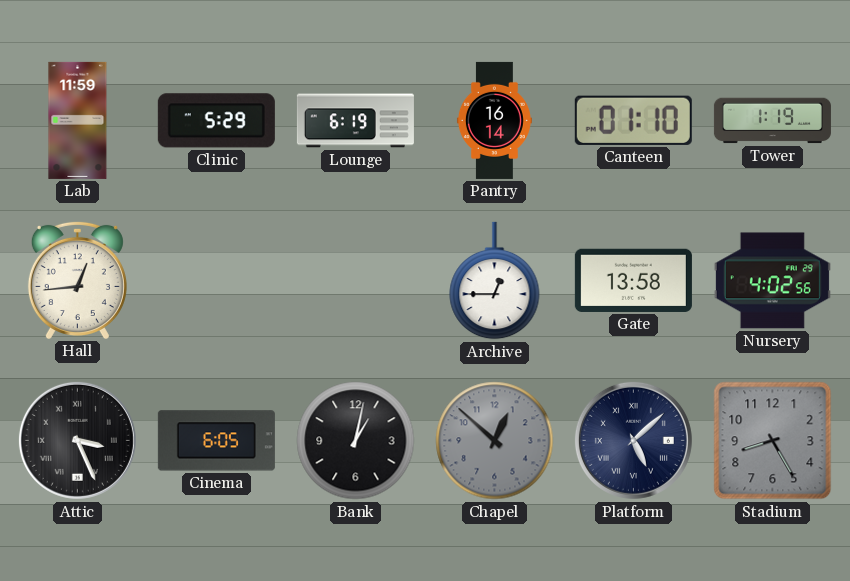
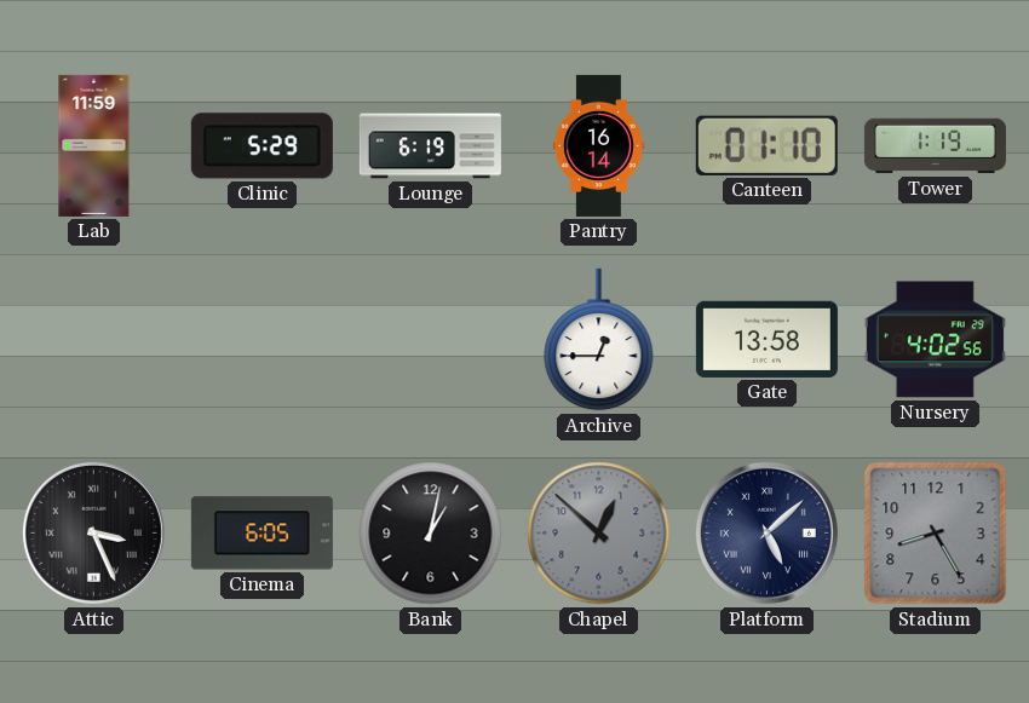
Hall: 12:44 -> none
